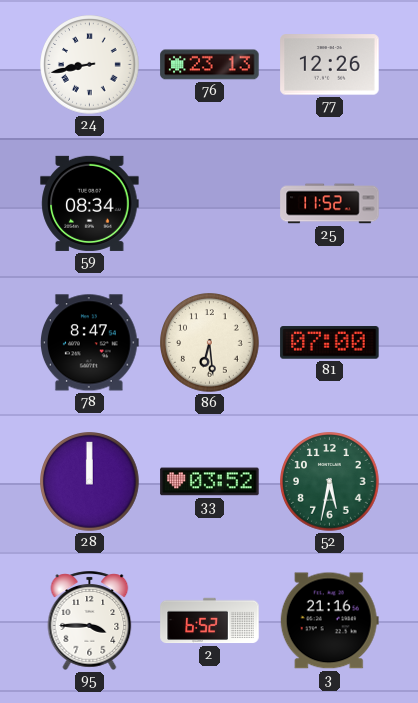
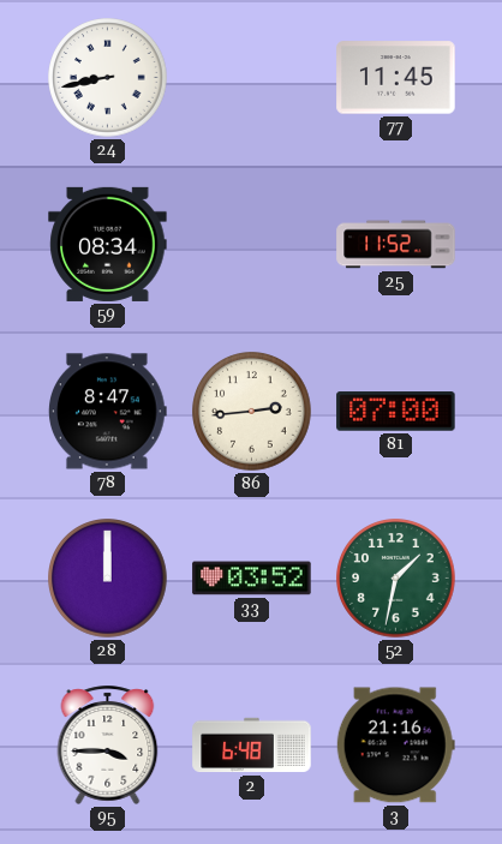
76: 23:13 -> none
77: 12:26 -> 11:45
86: 6:29 -> 2:44
52: 5:32 -> 1:32
2: 6:52 -> 6:48
